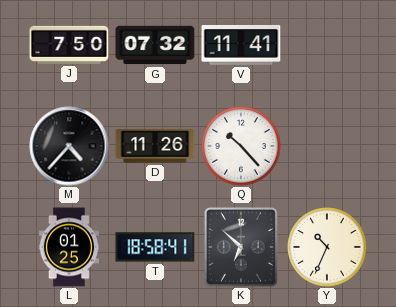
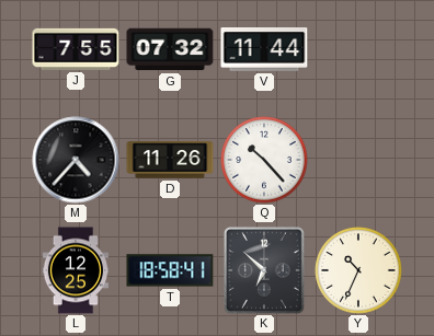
J: 7:50 -> 7:55
V: 11:41 -> 11:44
L: 01:25 -> 12:25
